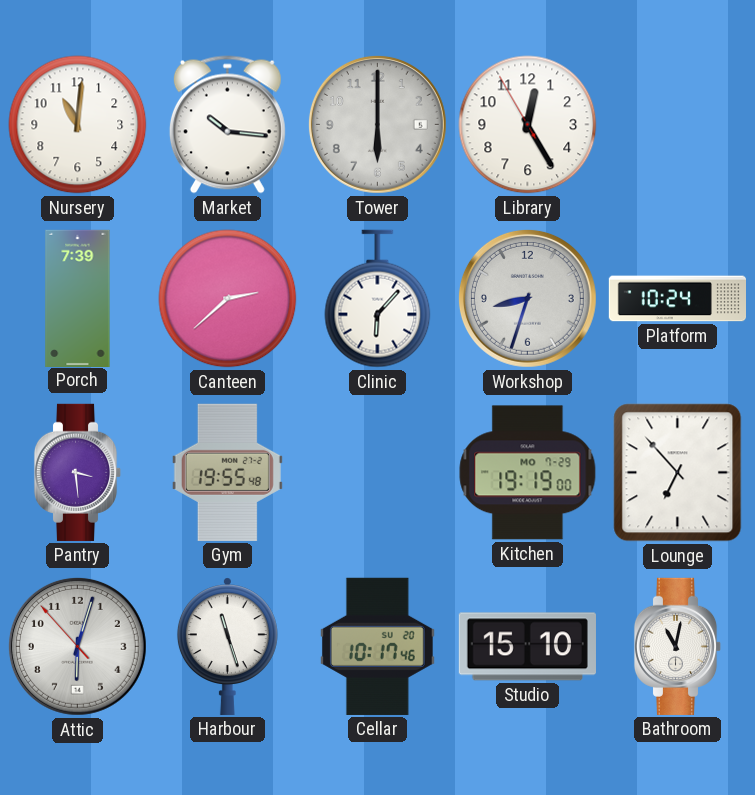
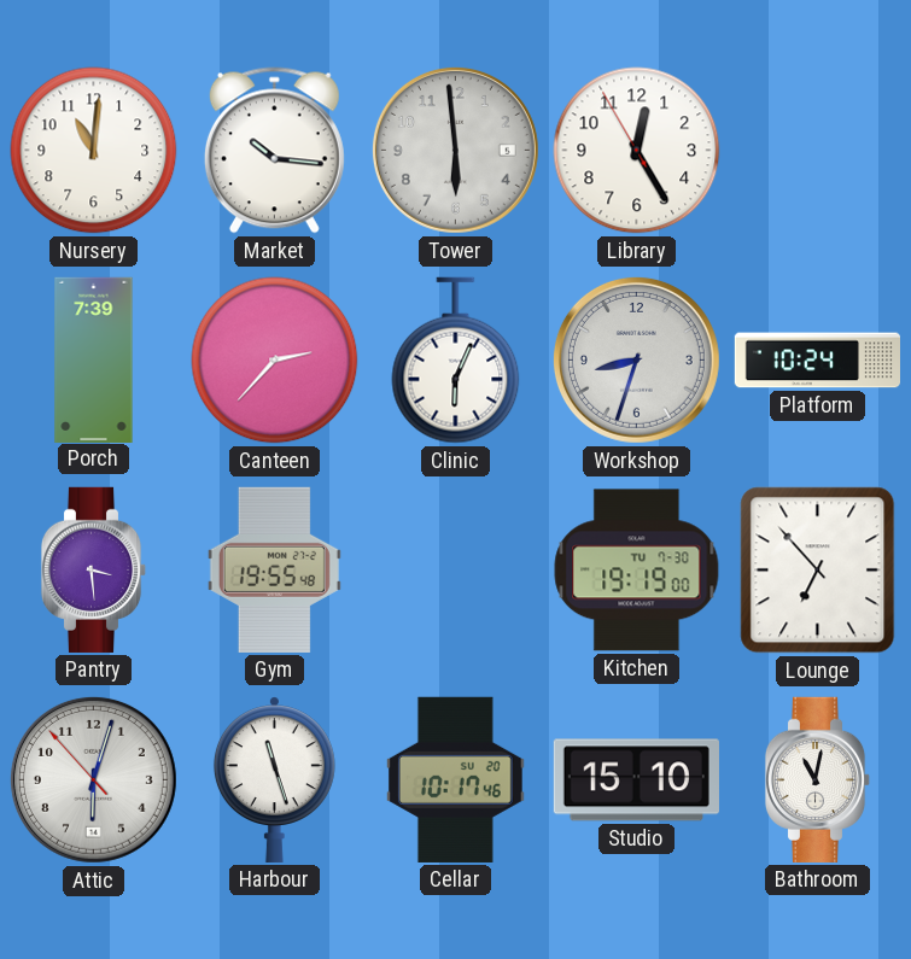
Tower: 6:00 -> 5:59
Canteen: 2:38 -> 2:37
Clinic: 6:07 -> 6:04
Kitchen date: MO 7-29 -> TU 7-30
